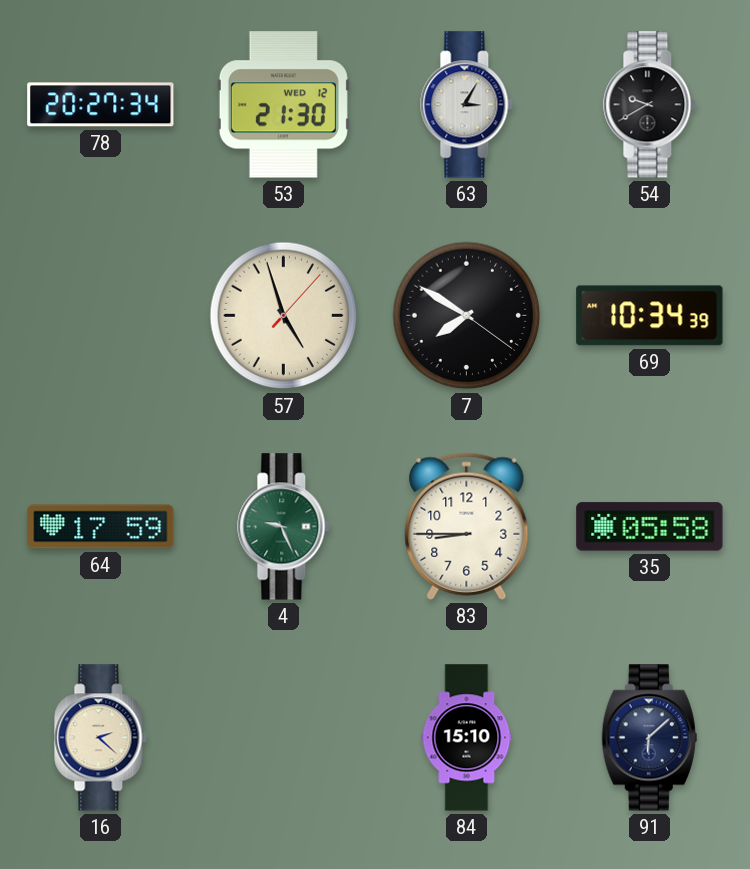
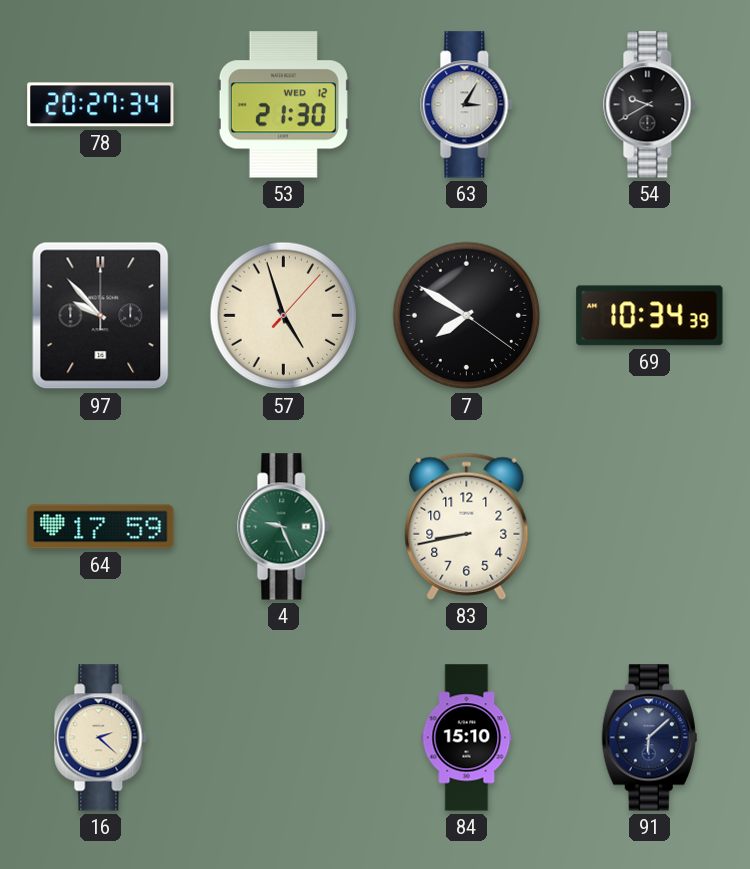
97: none -> 9:53
83: 8:45 -> 8:43
35: 05:58 -> none
